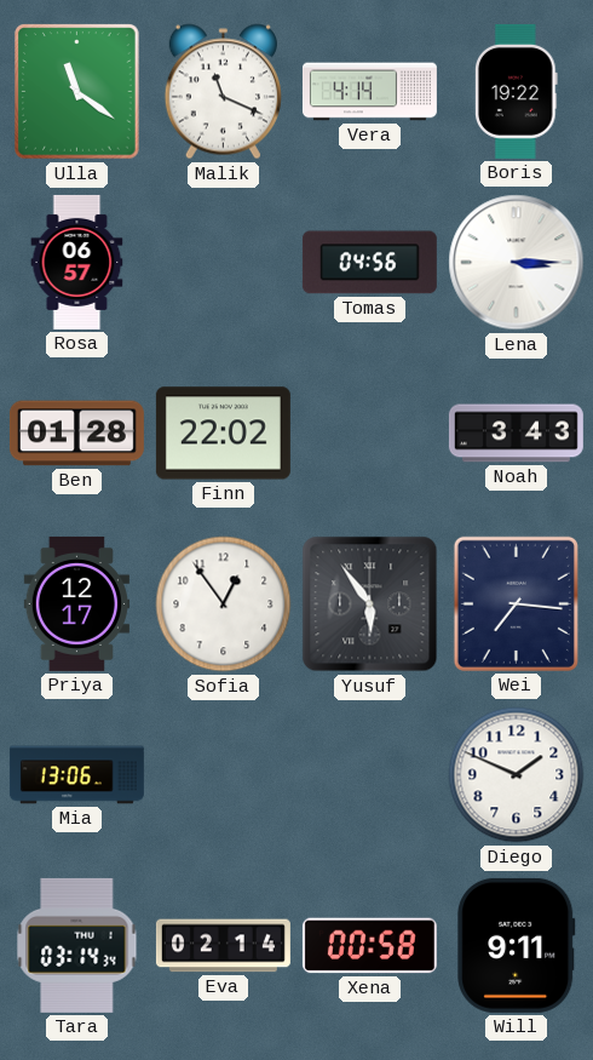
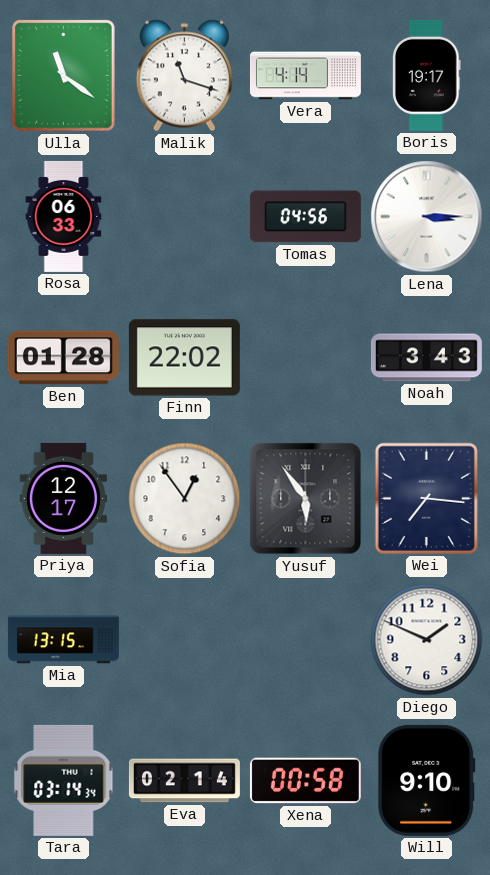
Malik: 11:19 -> 11:18
Boris: 19:22 -> 19:17
Rosa: 06:57 -> 06:33
Mia: 13:06 -> 13:15
Will: 9:11 -> 9:10
